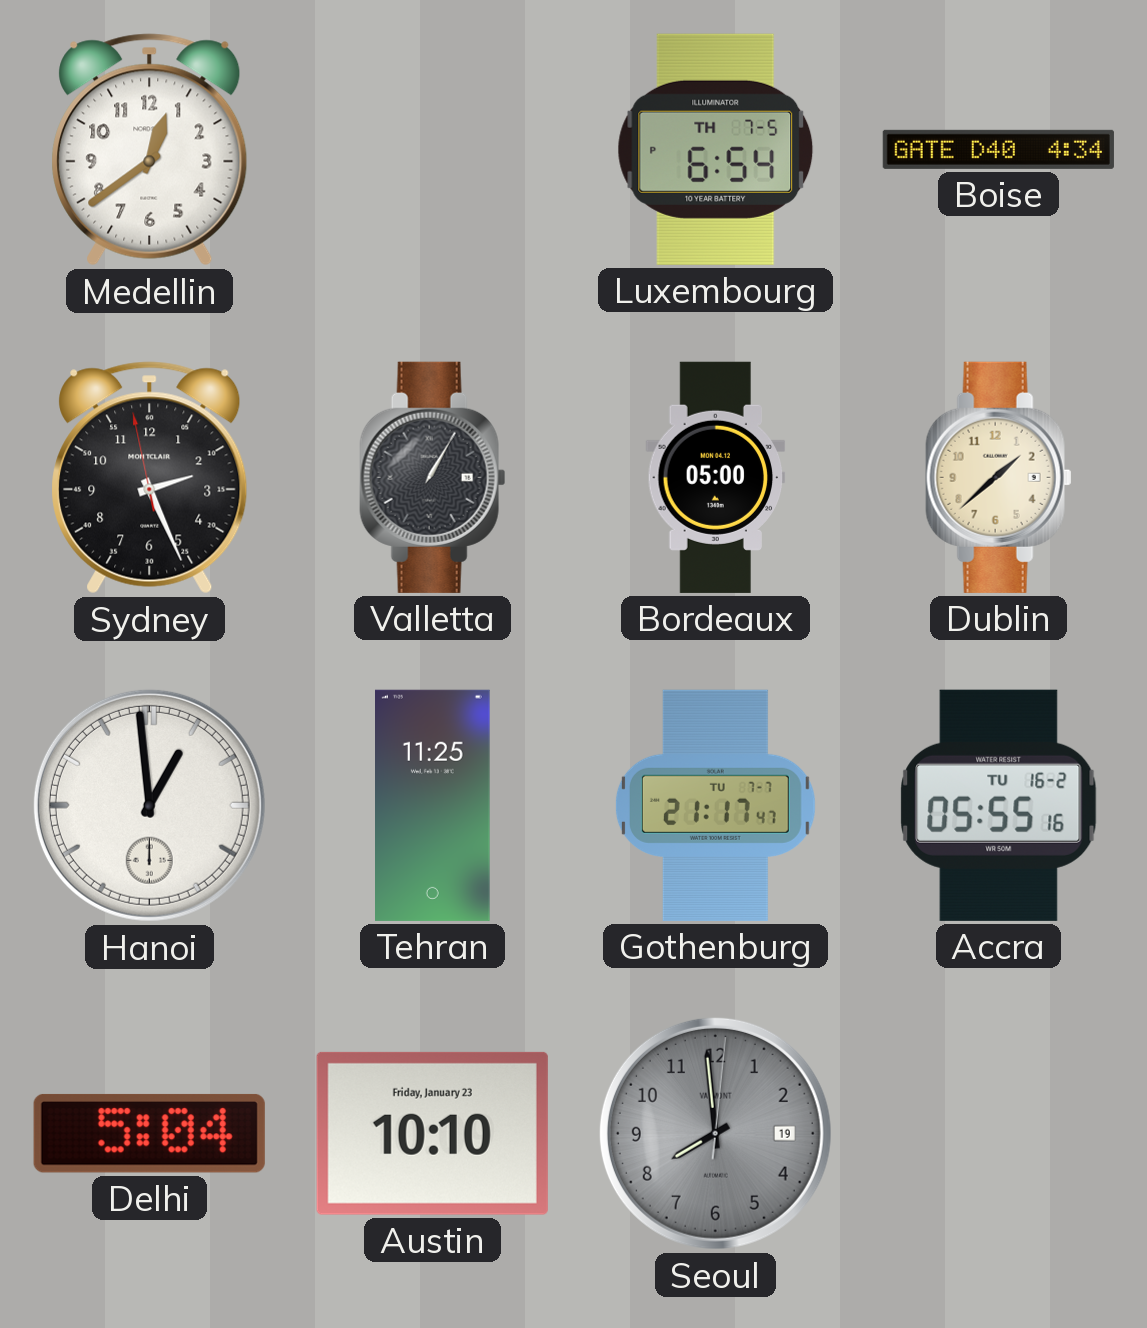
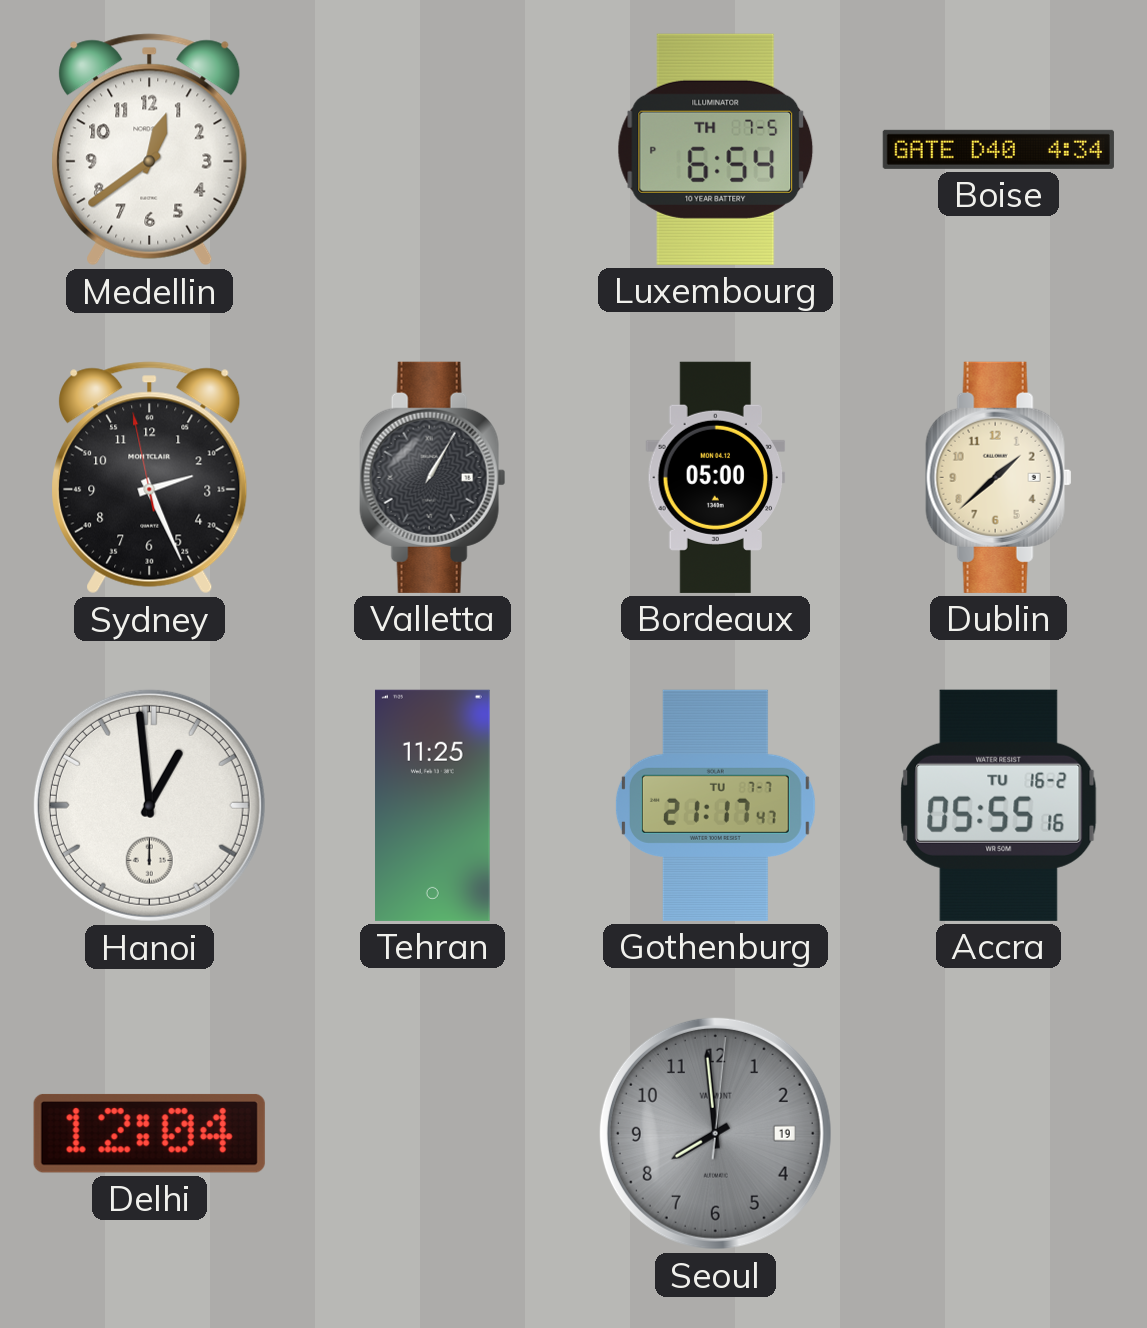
Delhi: 5:04 -> 12:04
Austin: 10:10 -> none
